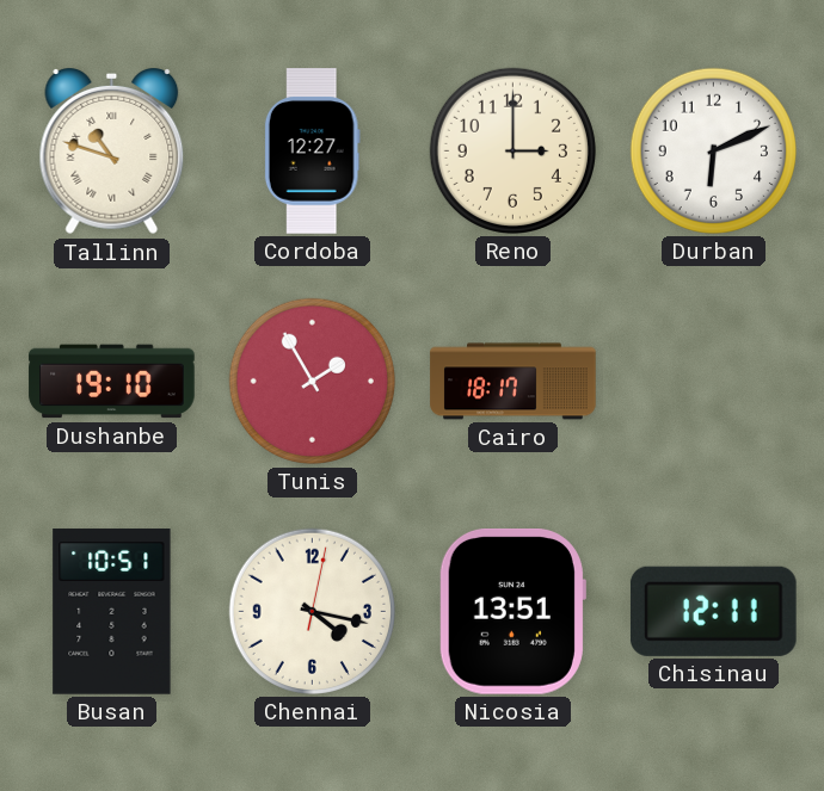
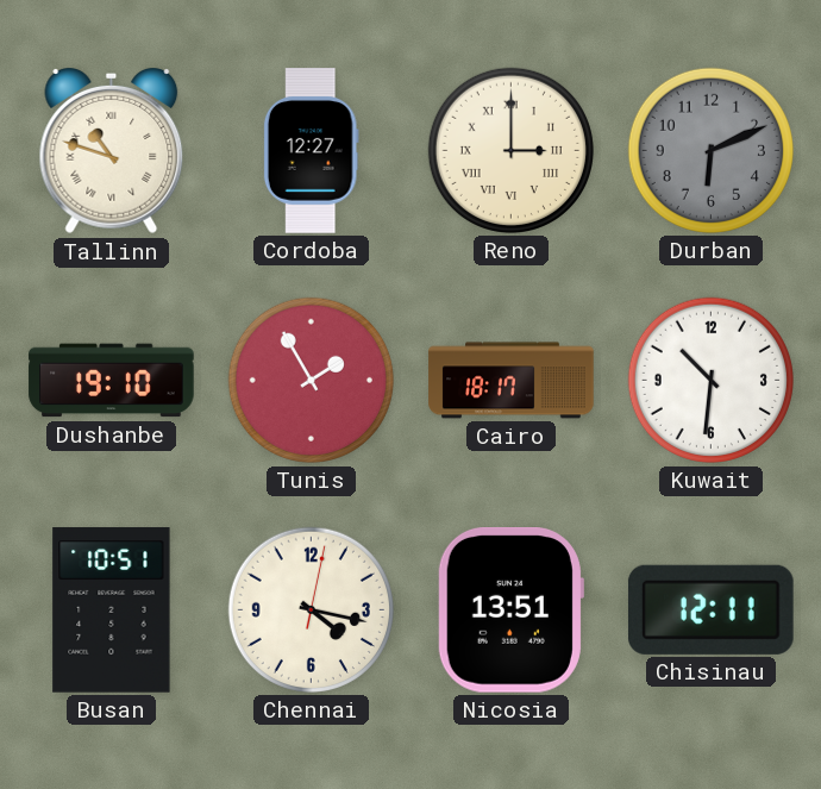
Reno numerals: Arabic -> Roman
Durban dial: white -> grey
Kuwait: none -> 10:31
